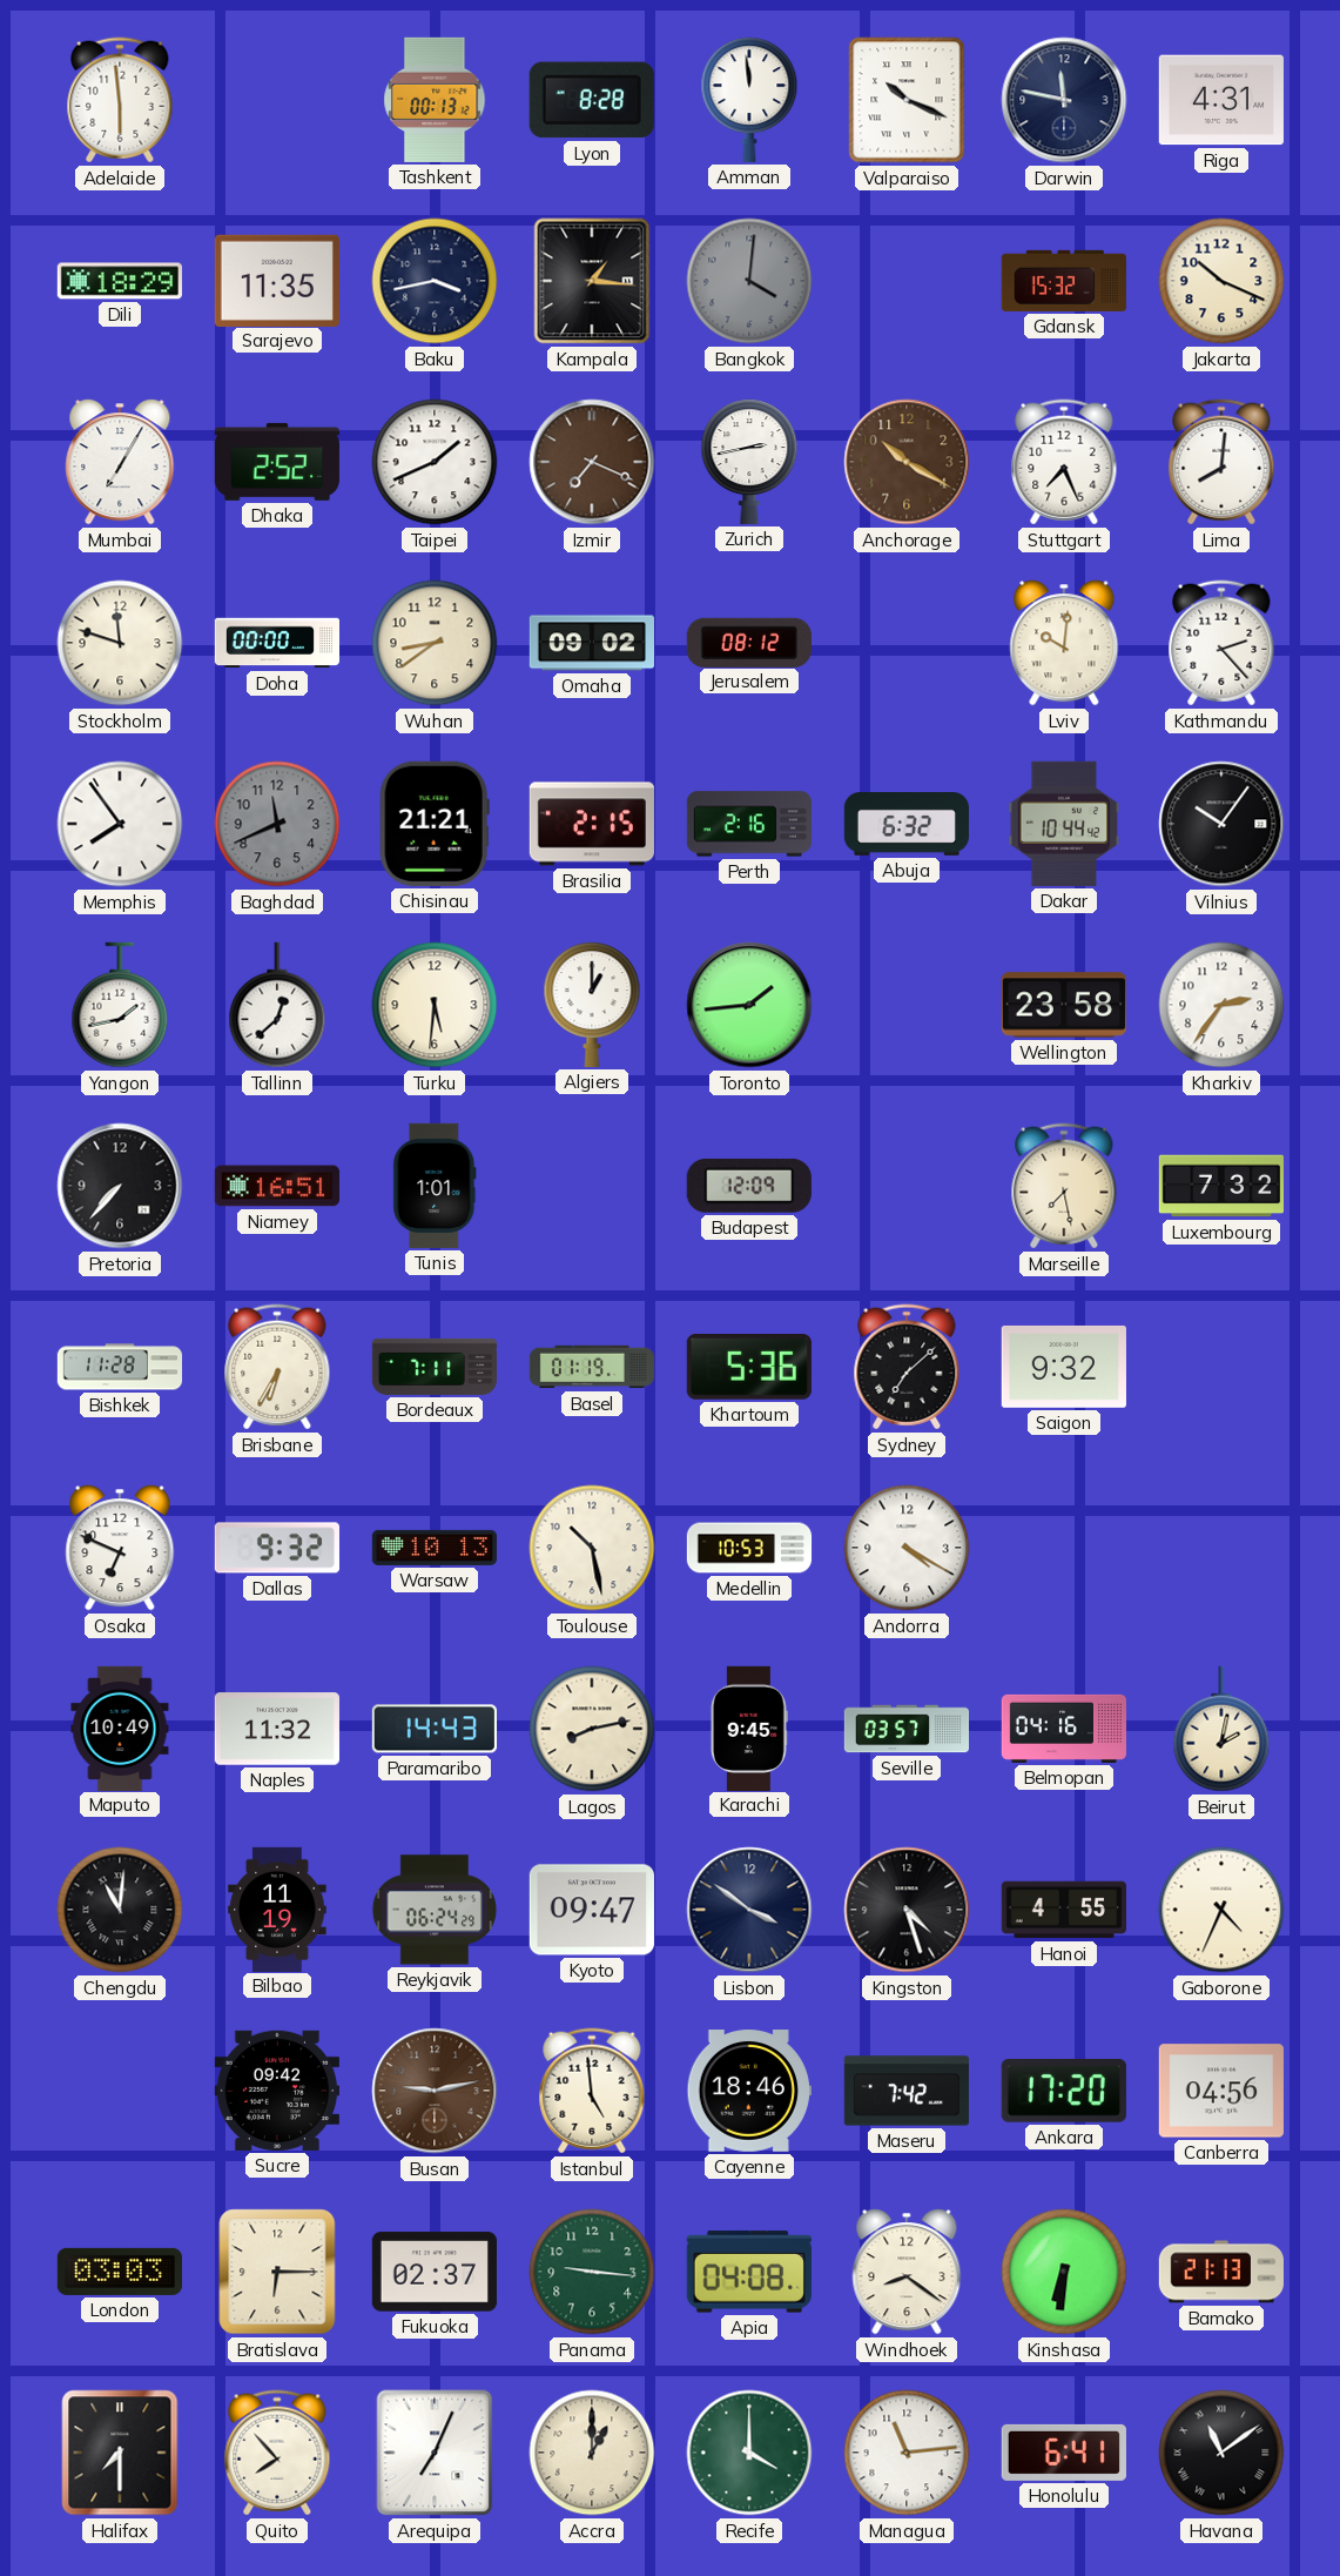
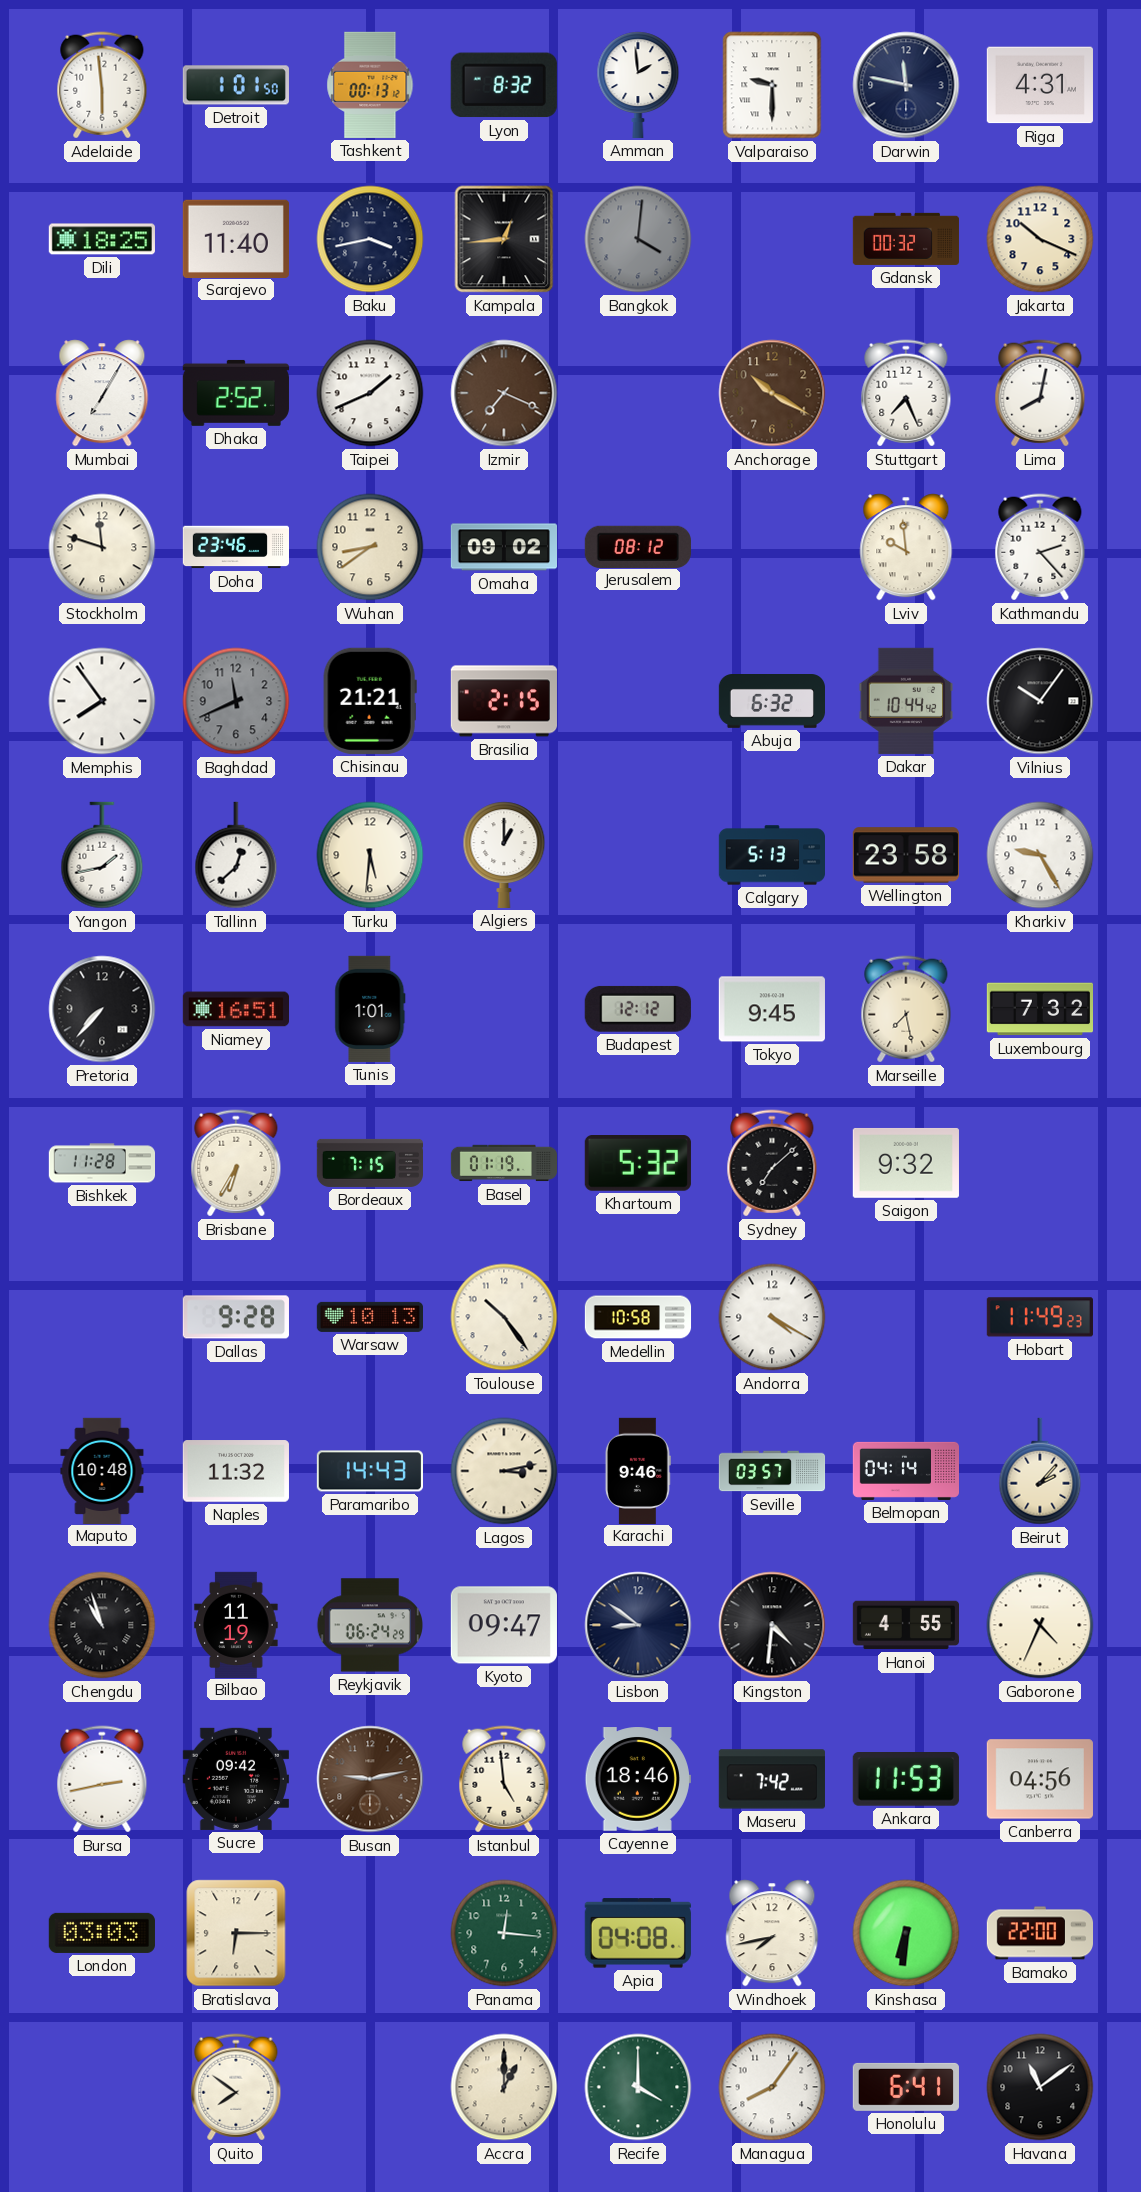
Detroit: none -> 1:01
Lyon: 8:28 -> 8:32
Amman: 11:59 -> 1:59
Valparaiso: 10:19 -> 9:30
Dili: 18:29 -> 18:25
Sarajevo: 11:35 -> 11:40
Kampala: 1:16 -> 12:44
Gdansk: 15:32 -> 00:32
Zurich: 2:43 -> none
Lima: 8:01 -> 8:02
Doha: 00:00 -> 23:46
Lviv: 10:01 -> 9:59
Perth: 2:16 -> none
Toronto: 1:44 -> none
Calgary: none -> 5:13
Kharkiv: 2:36 -> 9:25
Budapest: 12:09 -> 12:12
Tokyo: none -> 9:45
Bordeaux: 7:11 -> 7:15
Khartoum: 5:36 -> 5:32
Osaka: 6:49 -> none
Dallas: 9:32 -> 9:28
Toulouse: 10:28 -> 10:24
Medellin: 10:53 -> 10:58
Hobart: none -> 11:49
Maputo: 10:49 -> 10:48
Lagos: 8:13 -> 3:13
Karachi: 9:45 -> 9:46
Belmopan: 04:16 -> 04:14
Beirut: 2:02 -> 2:07
Chengdu: 11:01 -> 10:57
Lisbon: 3:51 -> 8:51
Kingston: 4:27 -> 4:31
Bursa: none -> 2:43
Ankara: 17:20 -> 11:53
Fukuoka: 02:37 -> none
Panama: 9:16 -> 12:16
Windhoek: 8:21 -> 7:43
Bamako: 21:13 -> 22:00
Halifax: 7:30 -> none
Quito: 7:53 -> 7:51
Arequipa: 7:04 -> none
Managua: 11:14 -> 8:06
Havana numerals: Roman -> Arabic
